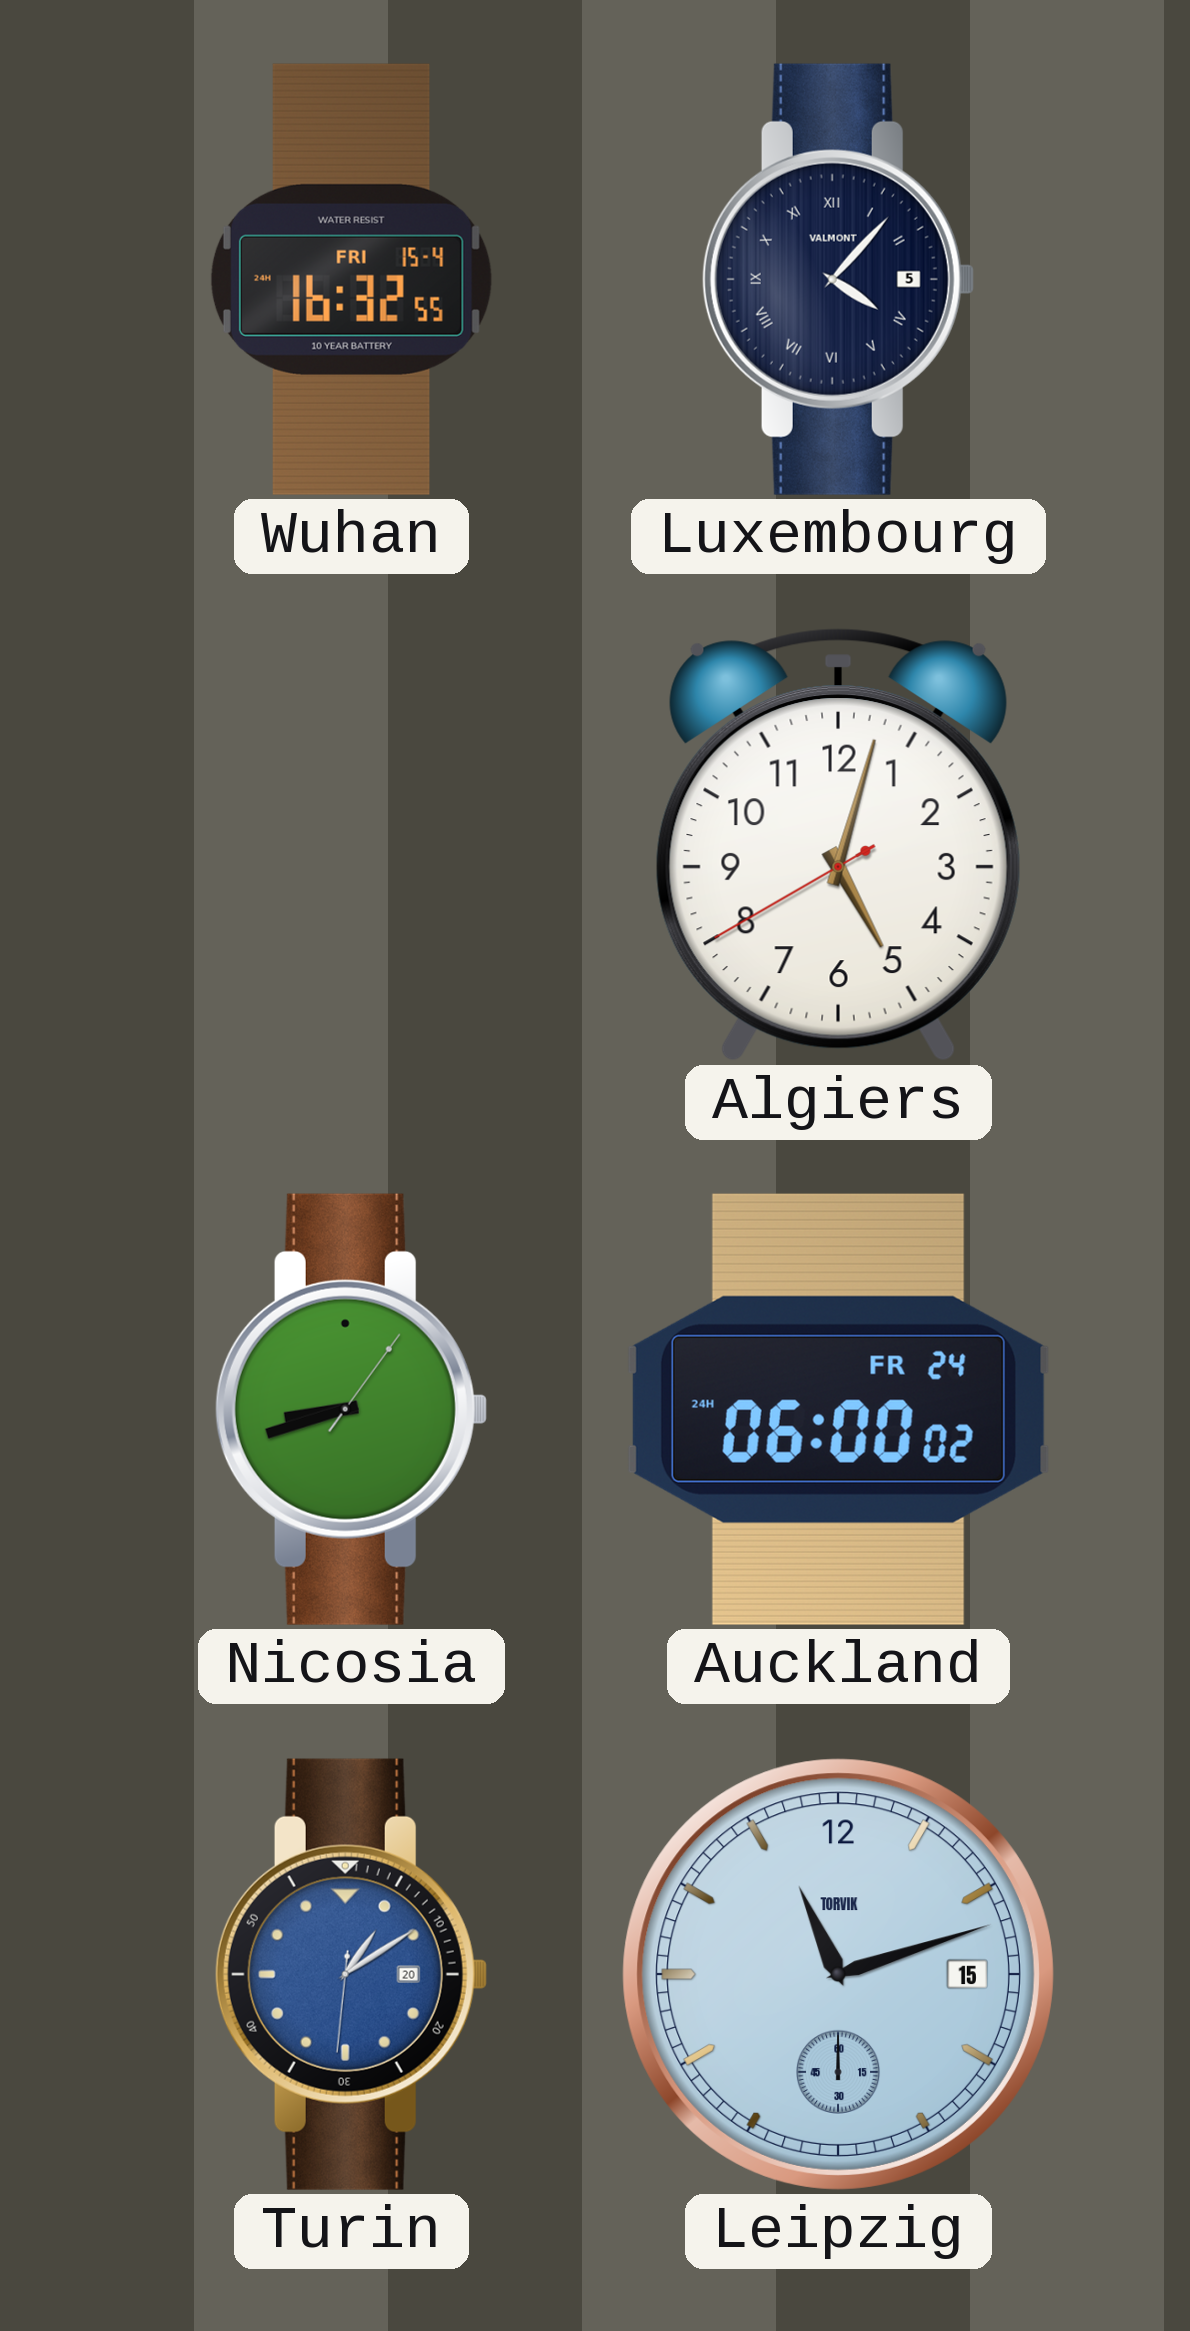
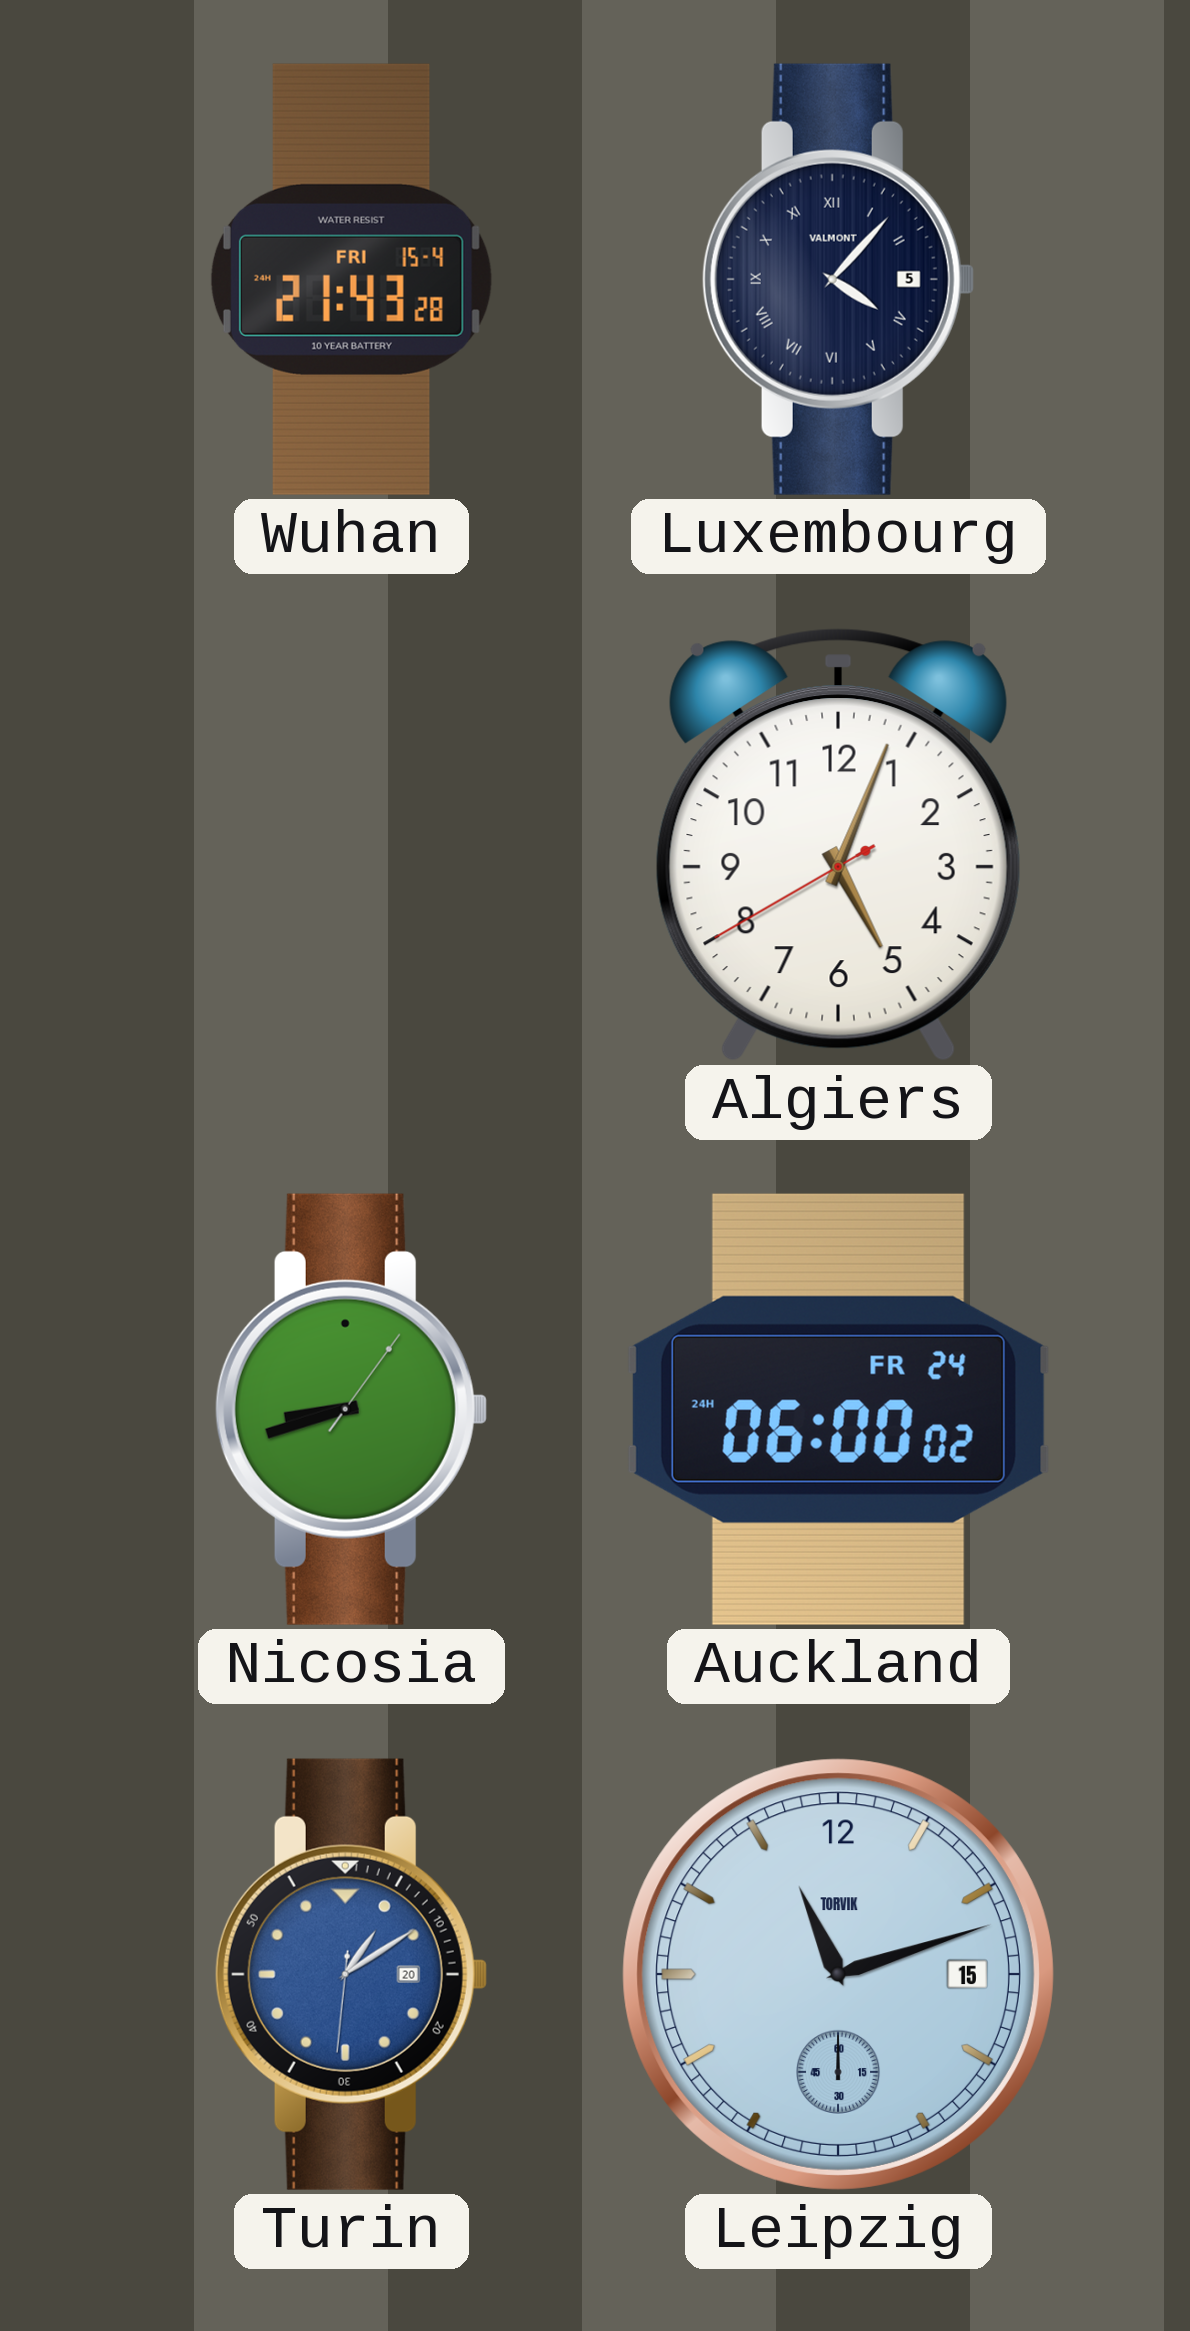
Wuhan: 16:32 -> 21:43
Algiers: 5:02 -> 5:03
